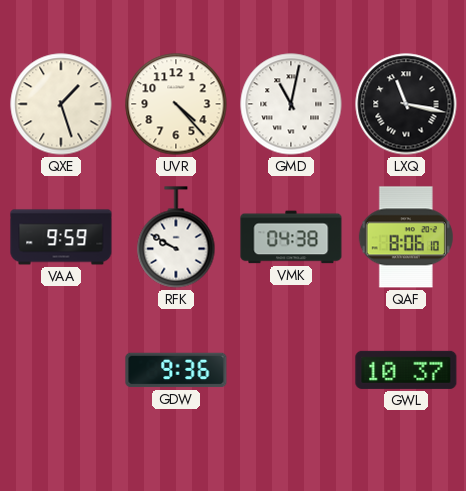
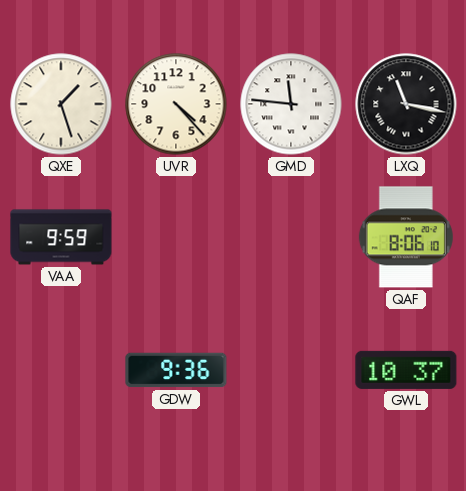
GMD: 11:02 -> 11:46
RFK: 9:50 -> none
VMK: 04:38 -> none
